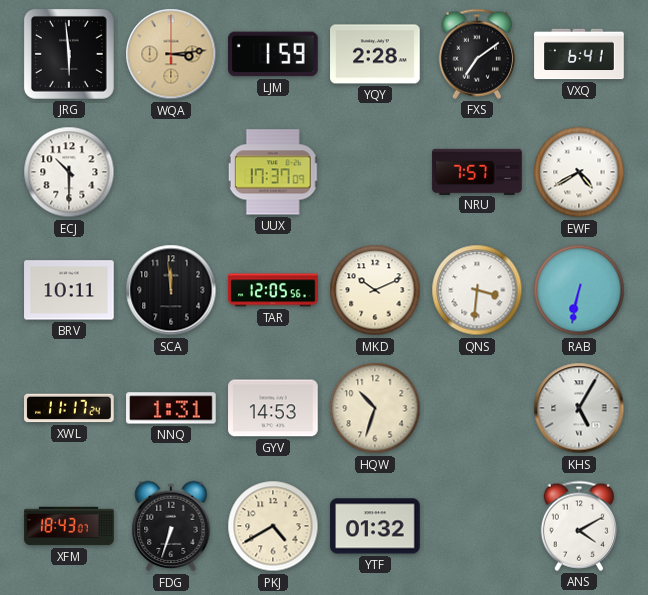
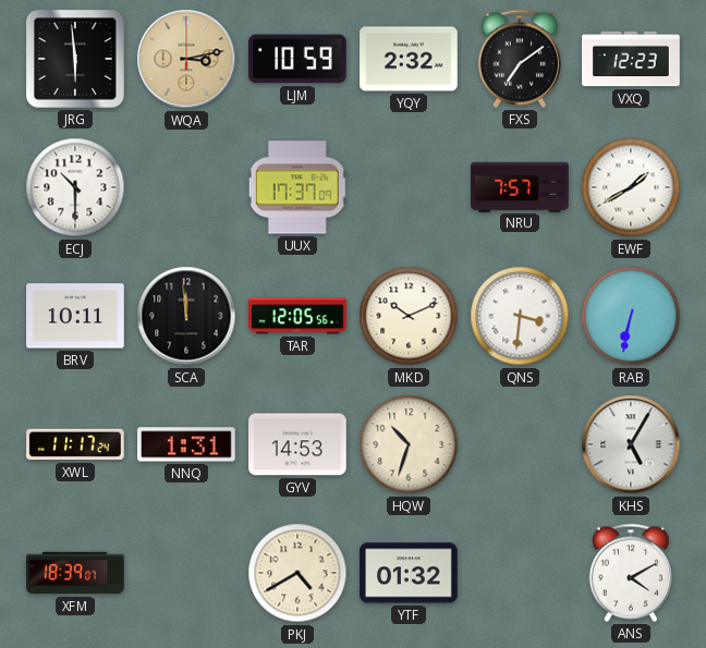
WQA: 3:14 -> 3:13
LJM: 1:59 -> 10:59
YQY: 2:28 -> 2:32
VXQ: 6:41 -> 12:23
EWF: 4:40 -> 1:40
XFM: 18:43 -> 18:39
FDG: 6:33 -> none
